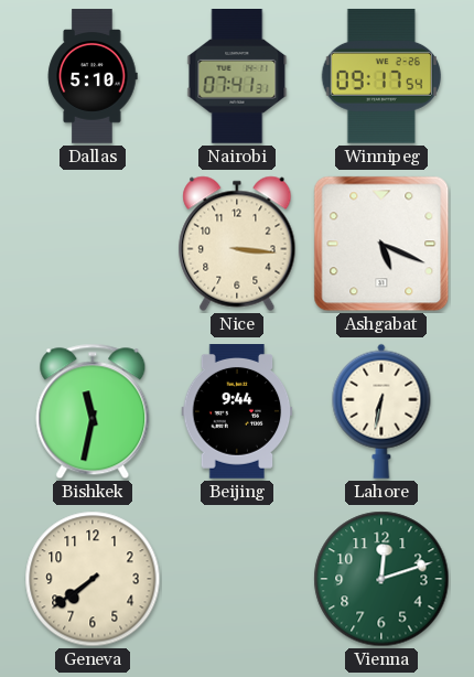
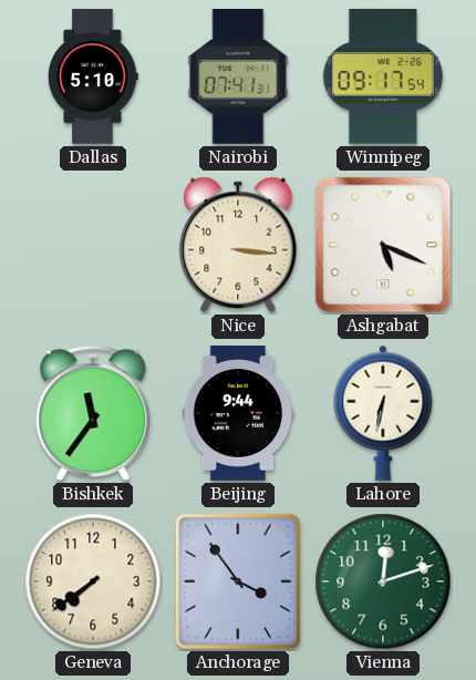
Bishkek: 11:32 -> 11:36
Anchorage: none -> 3:54
